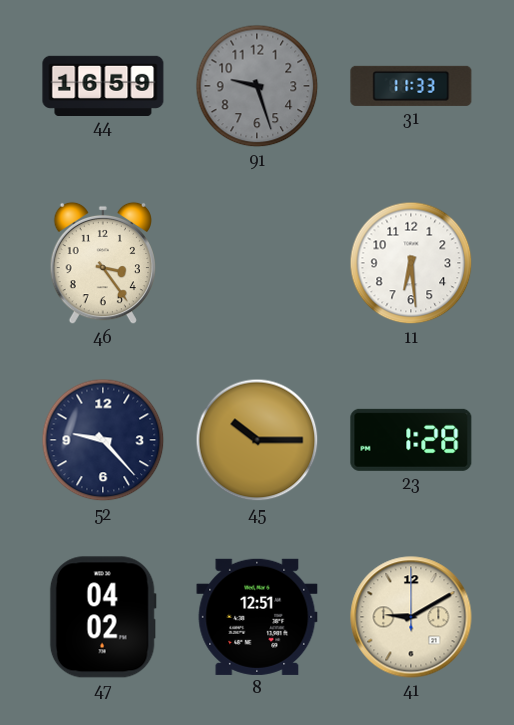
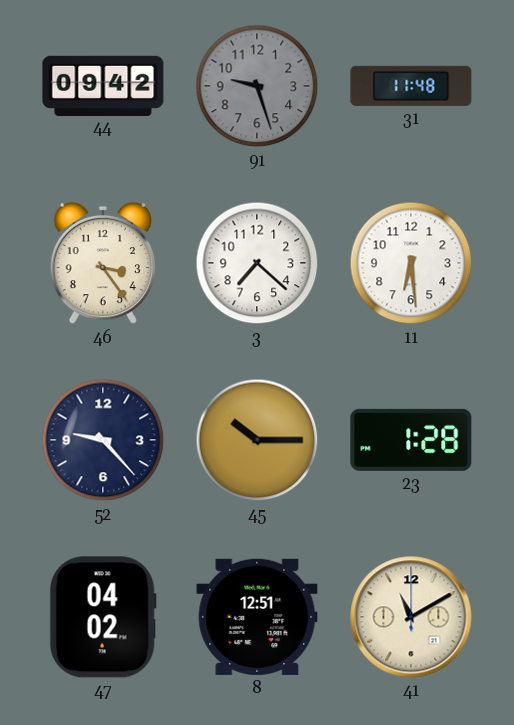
44: 16:59 -> 09:42
31: 11:33 -> 11:48
3: none -> 7:22
41: 9:10 -> 11:10
